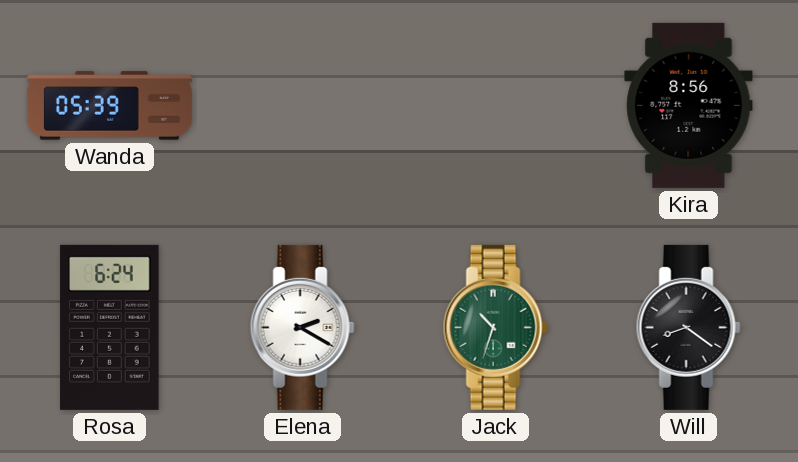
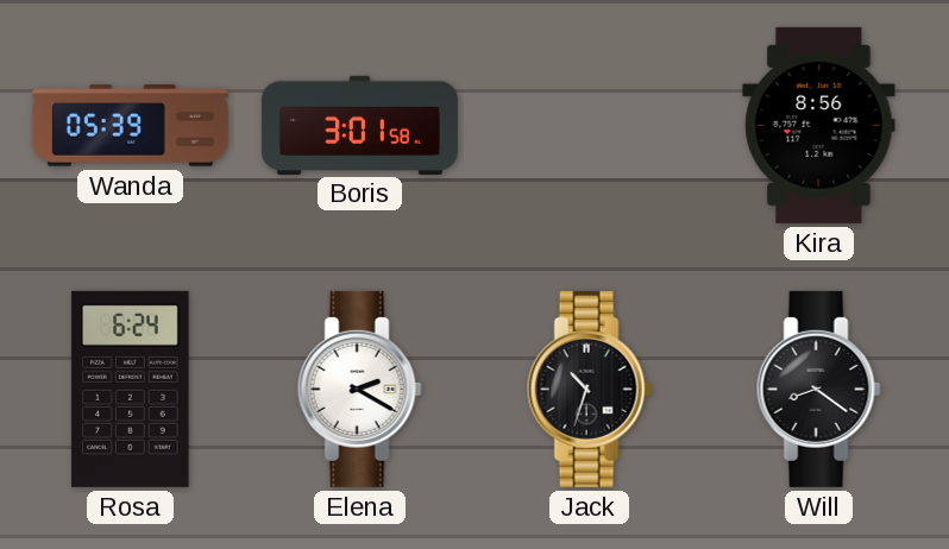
Boris: none -> 3:01
Jack dial: green -> black
